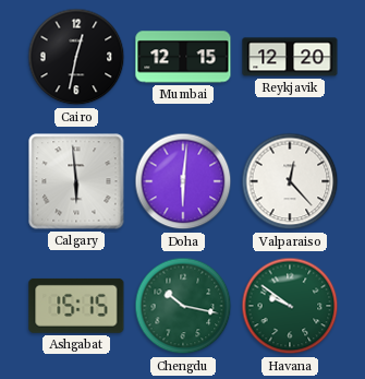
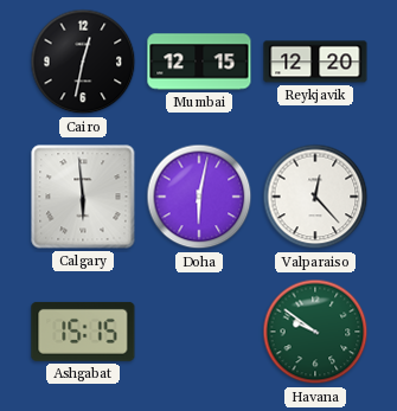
Doha: 6:01 -> 6:02
Chengdu: 10:17 -> none
